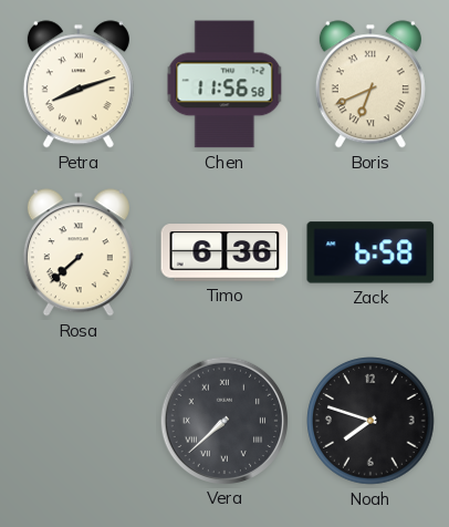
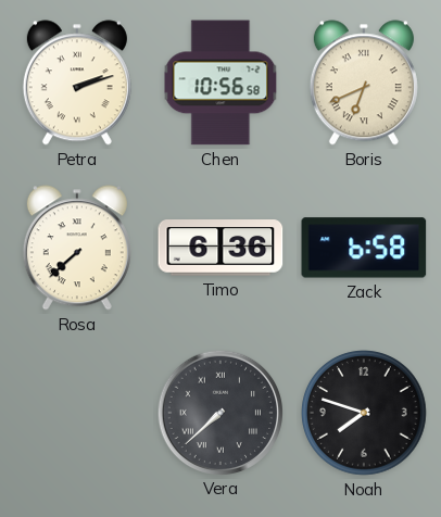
Petra: 8:12 -> 2:12
Chen: 11:56 -> 10:56
